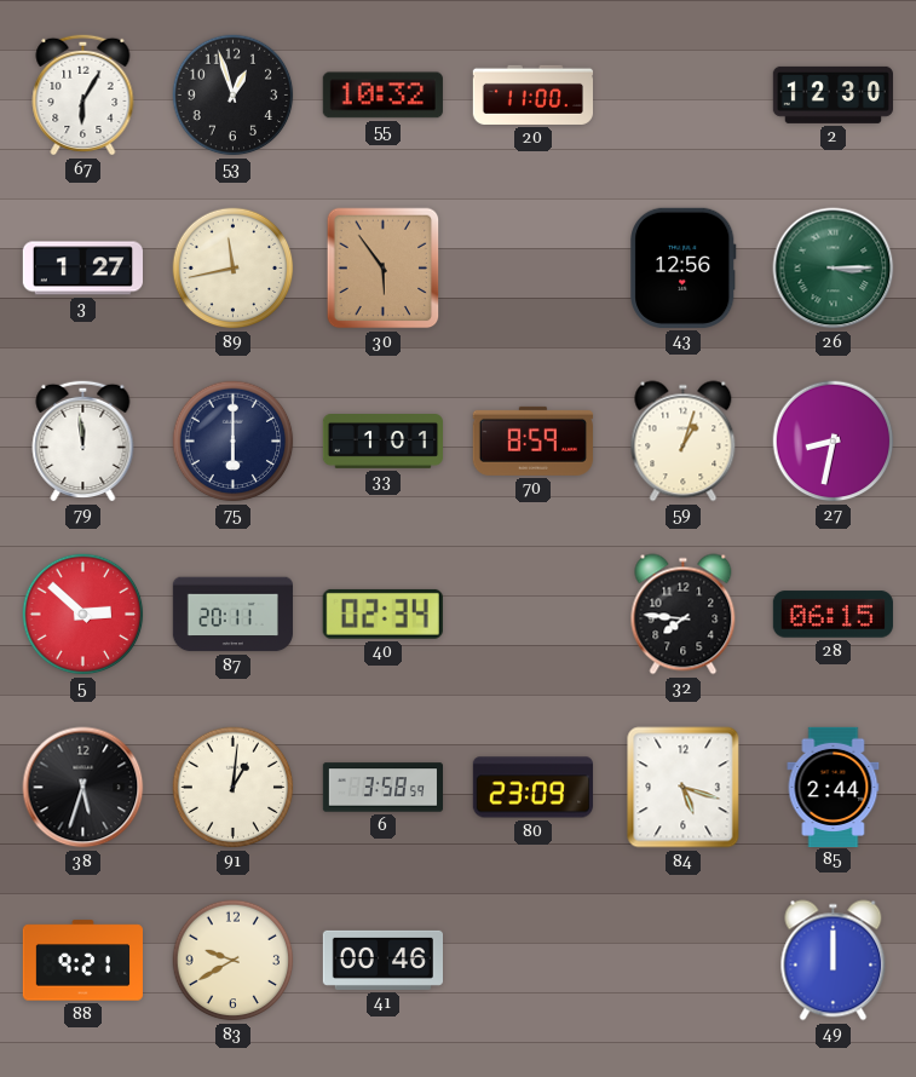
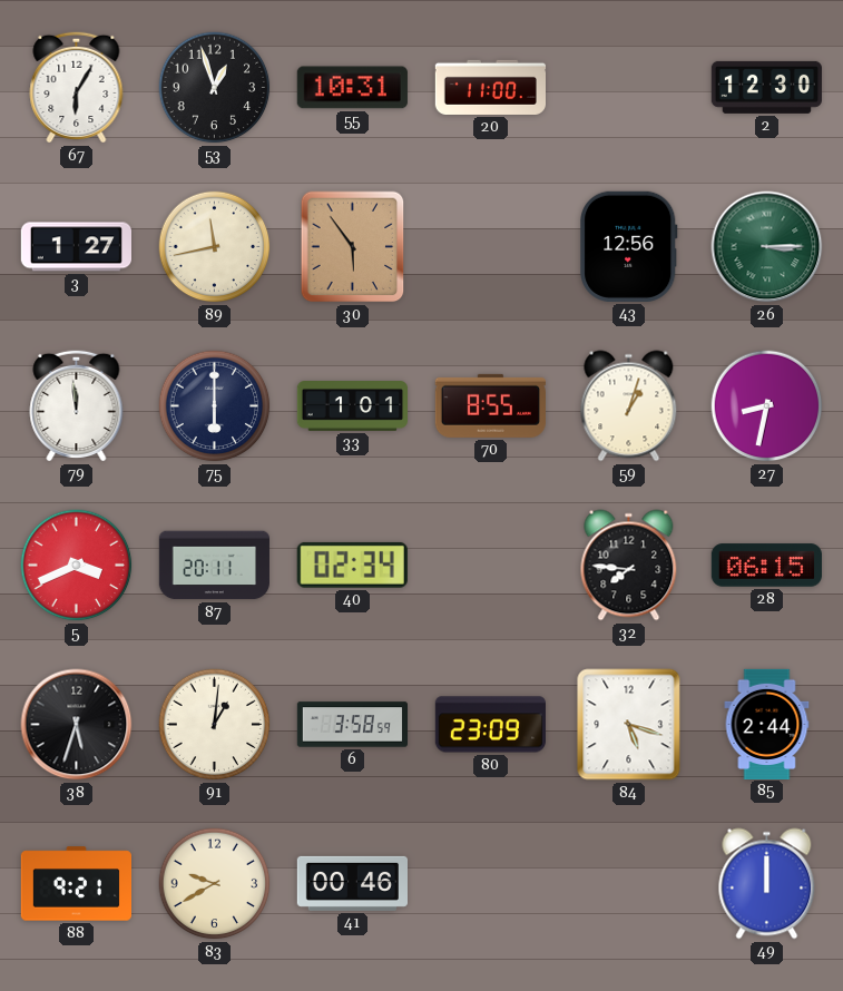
55: 10:32 -> 10:31
70: 8:59 -> 8:55
5: 2:52 -> 3:41
